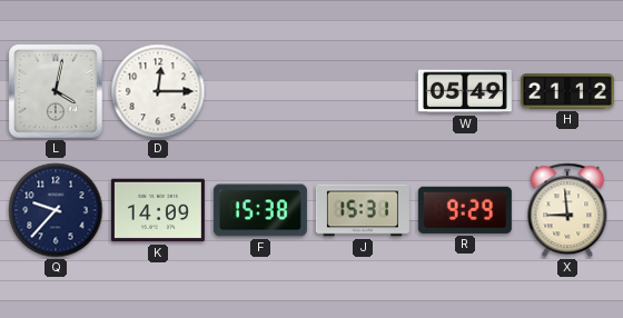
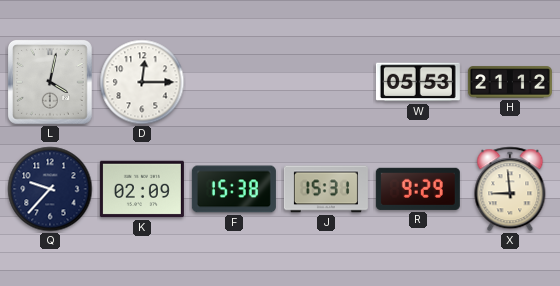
W: 05:49 -> 05:53
K: 14:09 -> 02:09
